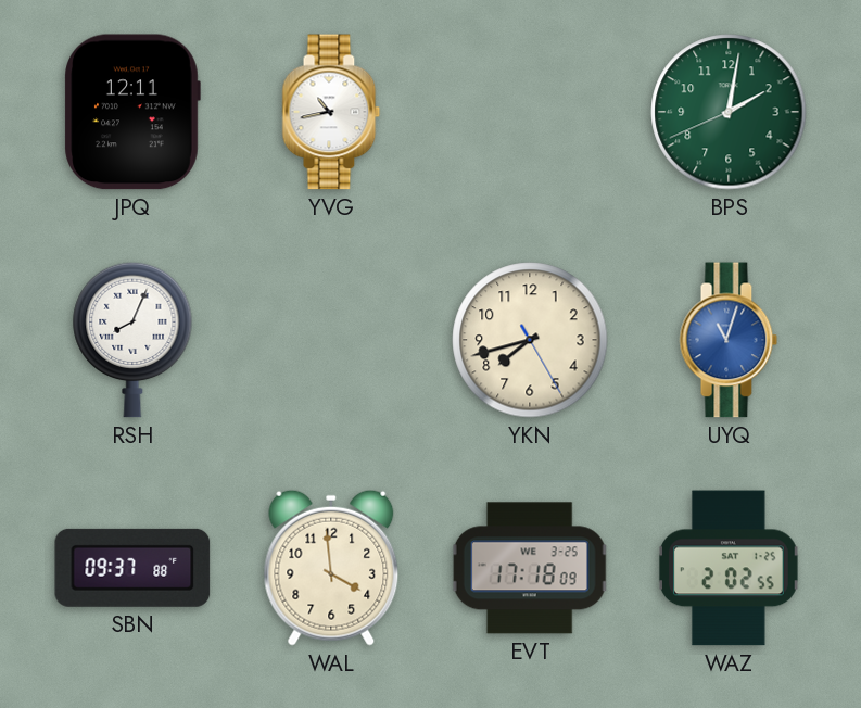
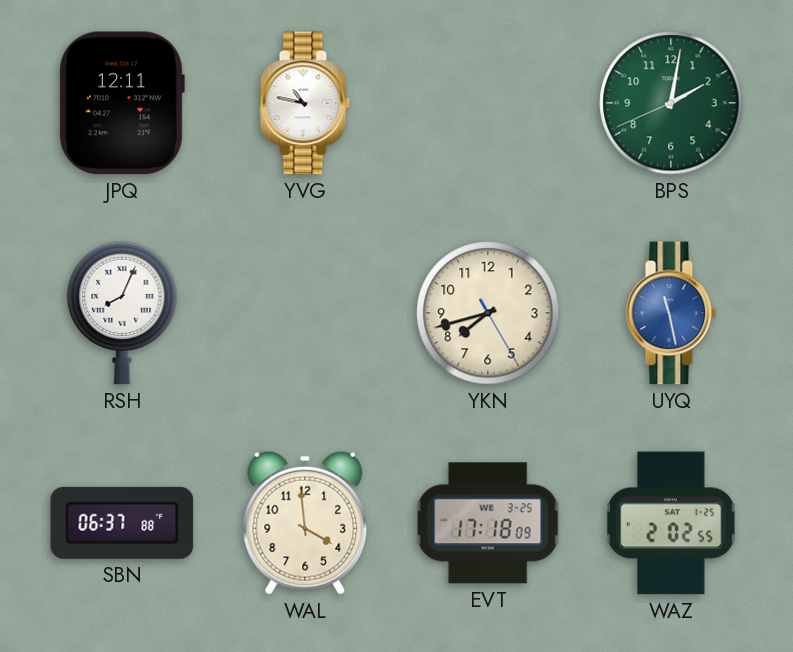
YVG: 10:43 -> 10:47
UYQ: 11:03 -> 11:28
SBN: 09:37 -> 06:37
